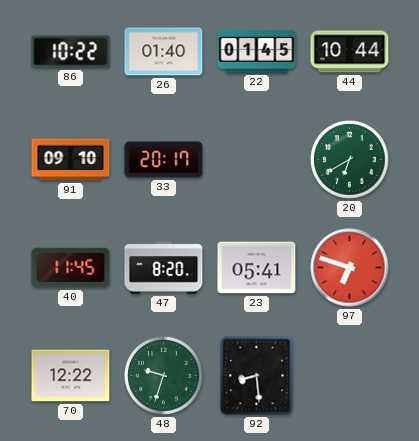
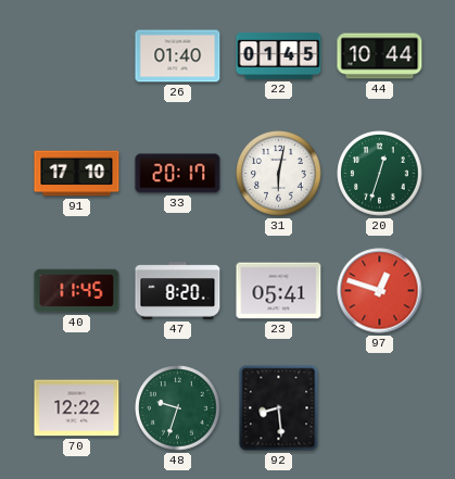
86: 10:22 -> none
91: 09:10 -> 17:10
31: none -> 6:02
20: 6:40 -> 12:33
97: 6:48 -> 12:48
